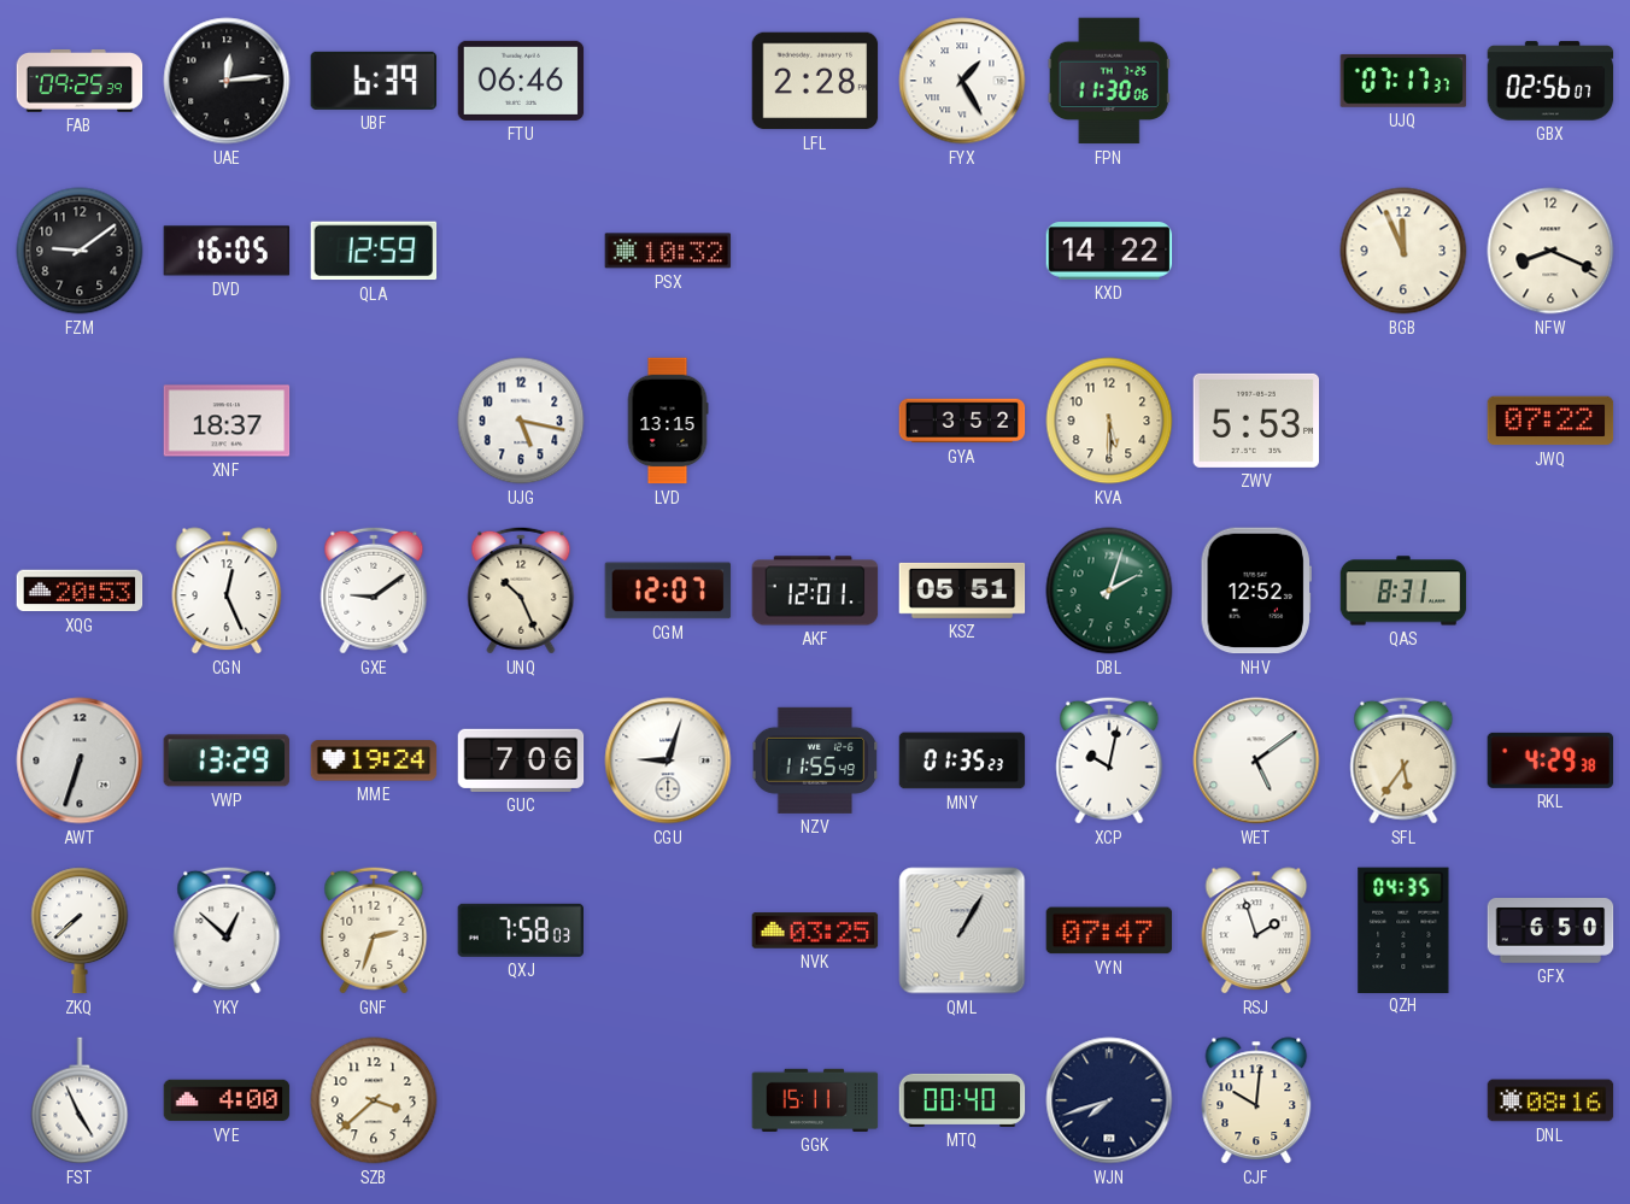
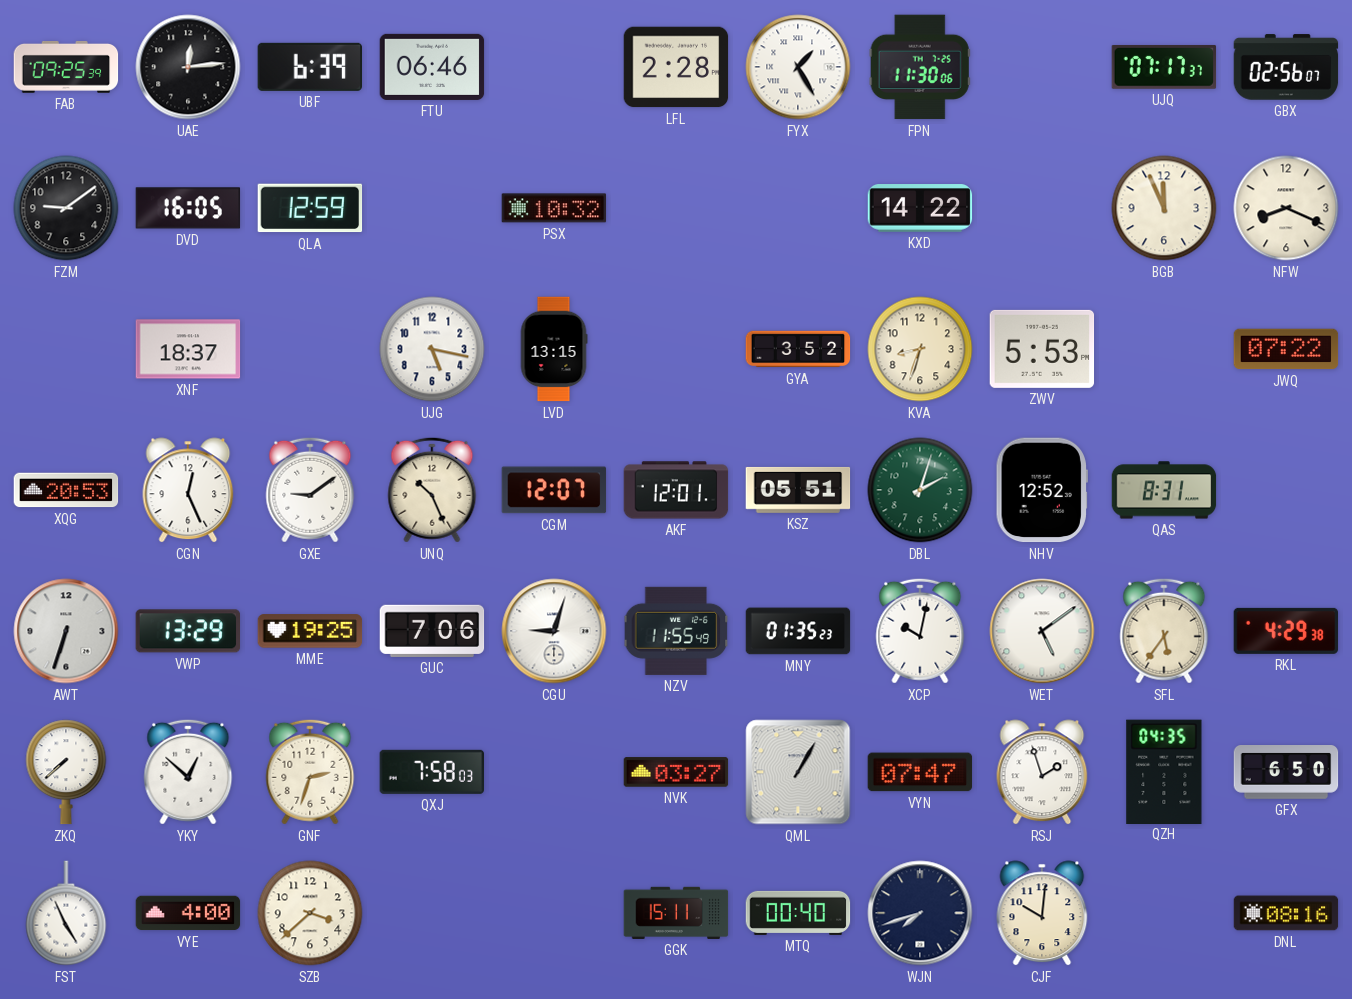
KVA: 5:30 -> 8:33
MME: 19:24 -> 19:25
NVK: 03:25 -> 03:27
